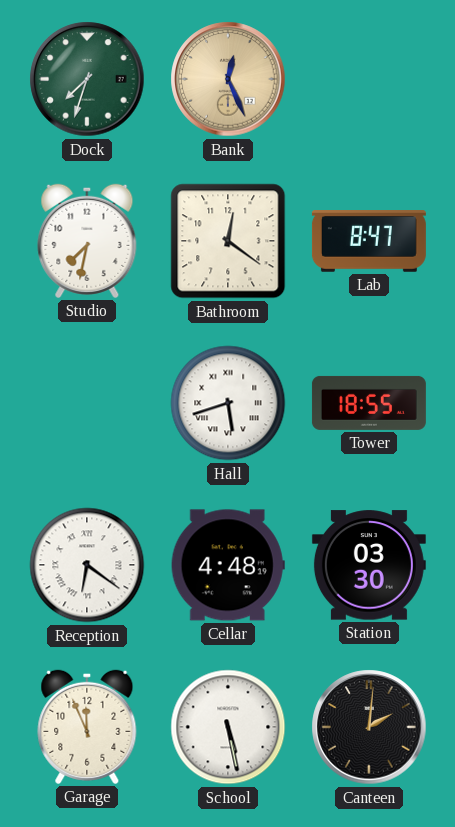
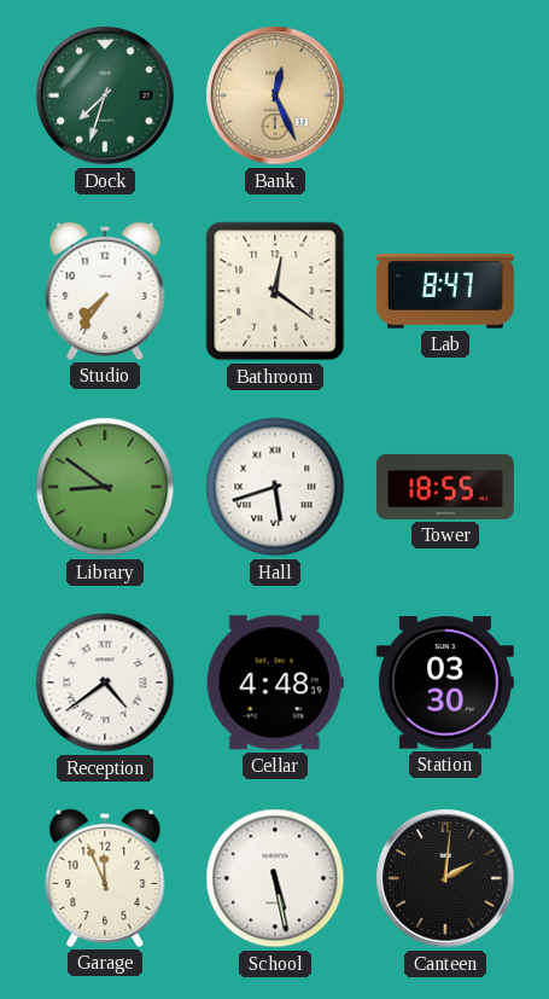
Studio: 7:32 -> 7:36
Library: none -> 8:51
Reception: 6:21 -> 4:39
